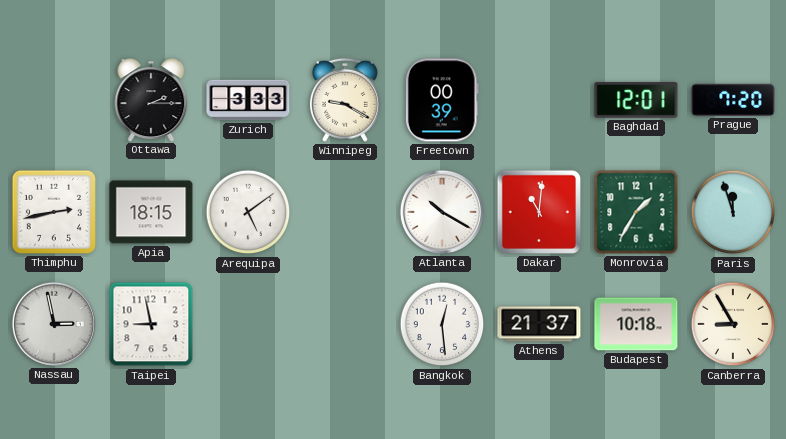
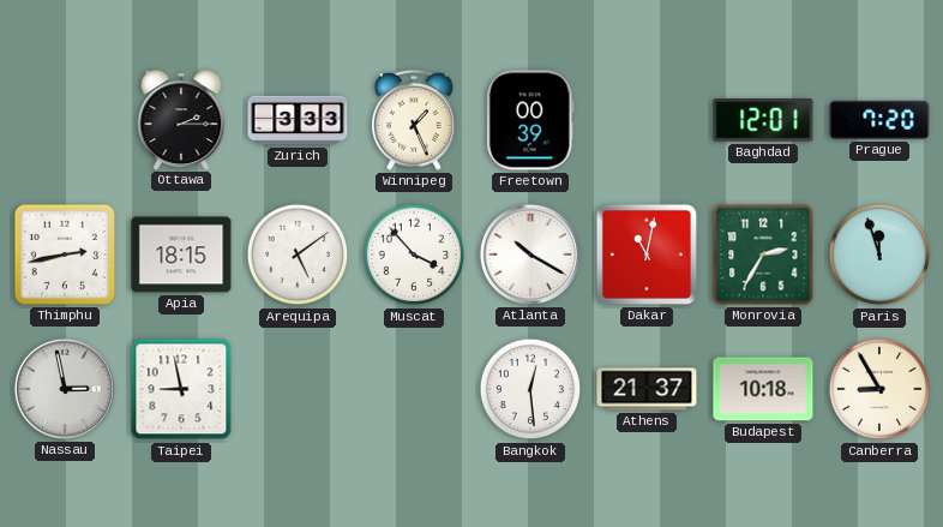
Winnipeg: 9:20 -> 1:26
Muscat: none -> 3:53
Dakar: 11:01 -> 11:02
Monrovia: 1:35 -> 2:35
